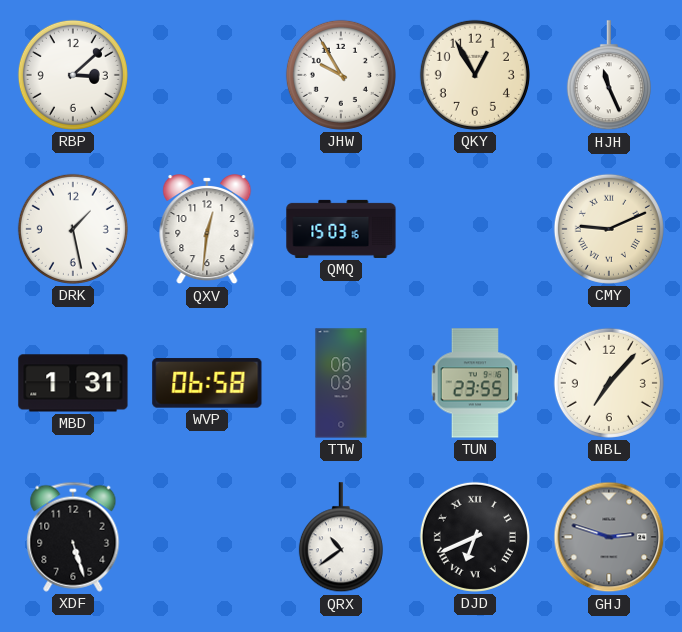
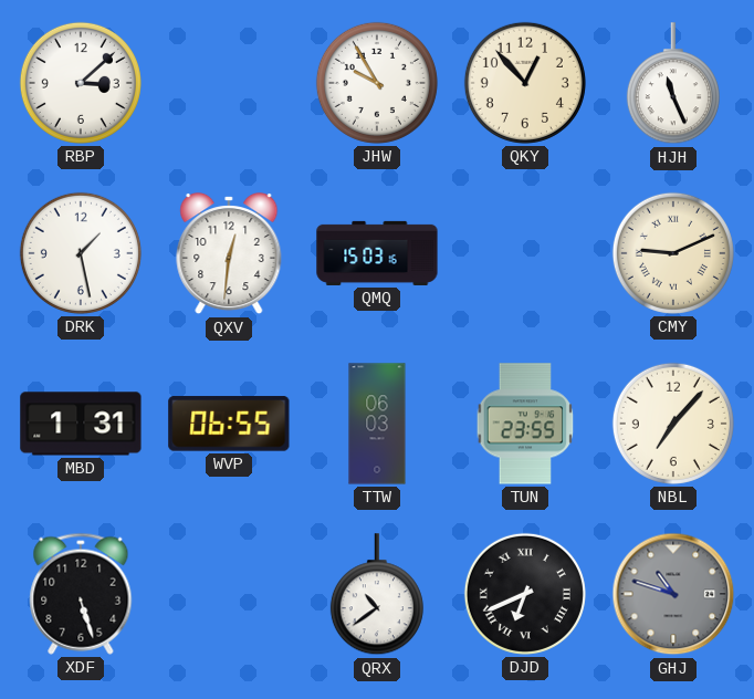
QKY: 12:55 -> 12:53
WVP: 06:58 -> 06:55
GHJ: 2:48 -> 10:48
